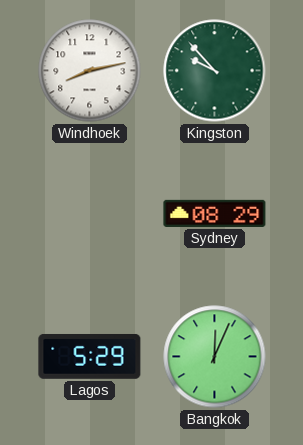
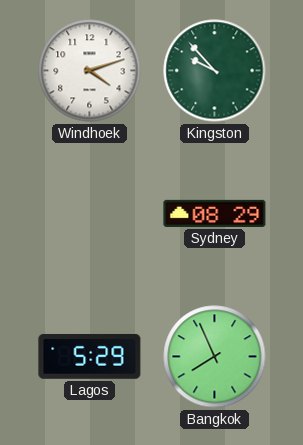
Windhoek: 8:13 -> 4:12
Bangkok: 12:04 -> 7:56
